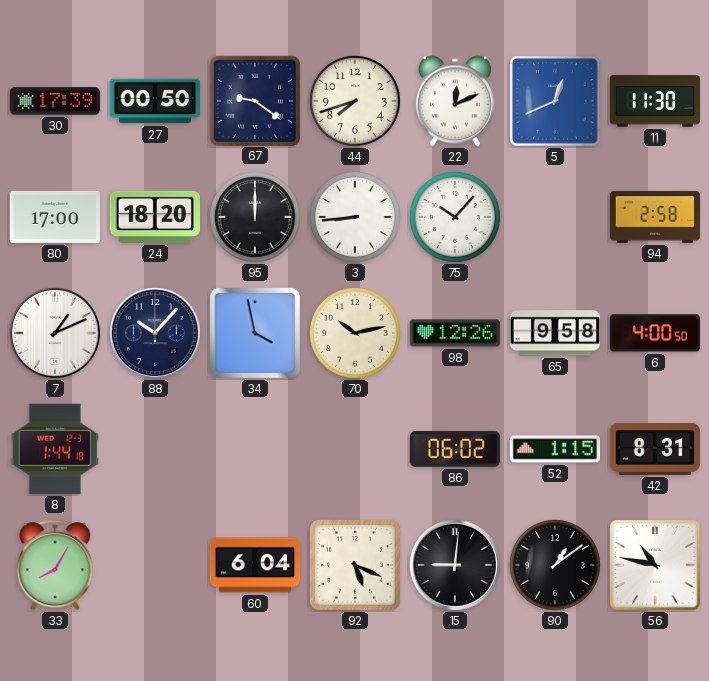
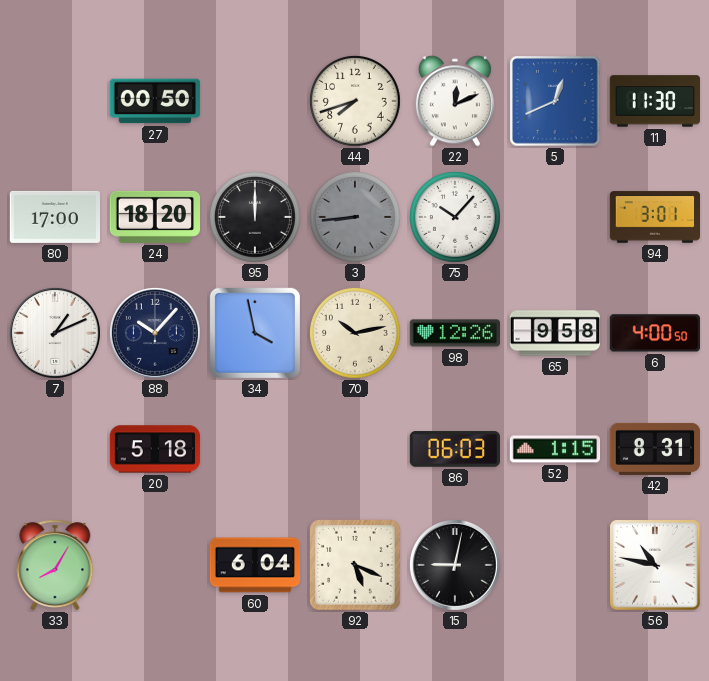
30: 17:39 -> none
67: 9:21 -> none
3 dial: white -> grey
94: 2:58 -> 3:01
8: 1:44 -> none
20: none -> 5:18
86: 06:02 -> 06:03
15: 9:01 -> 9:02
90: 1:09 -> none
